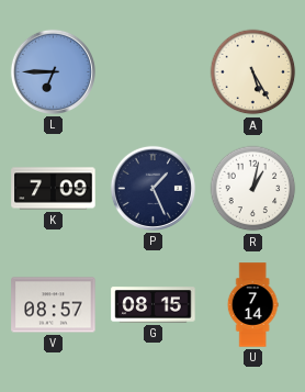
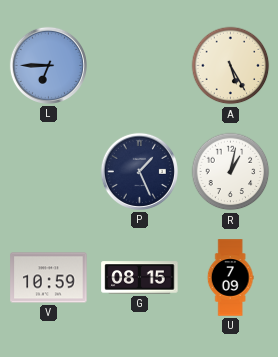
K: 7:09 -> none
V: 08:57 -> 10:59
U: 7:14 -> 7:09
